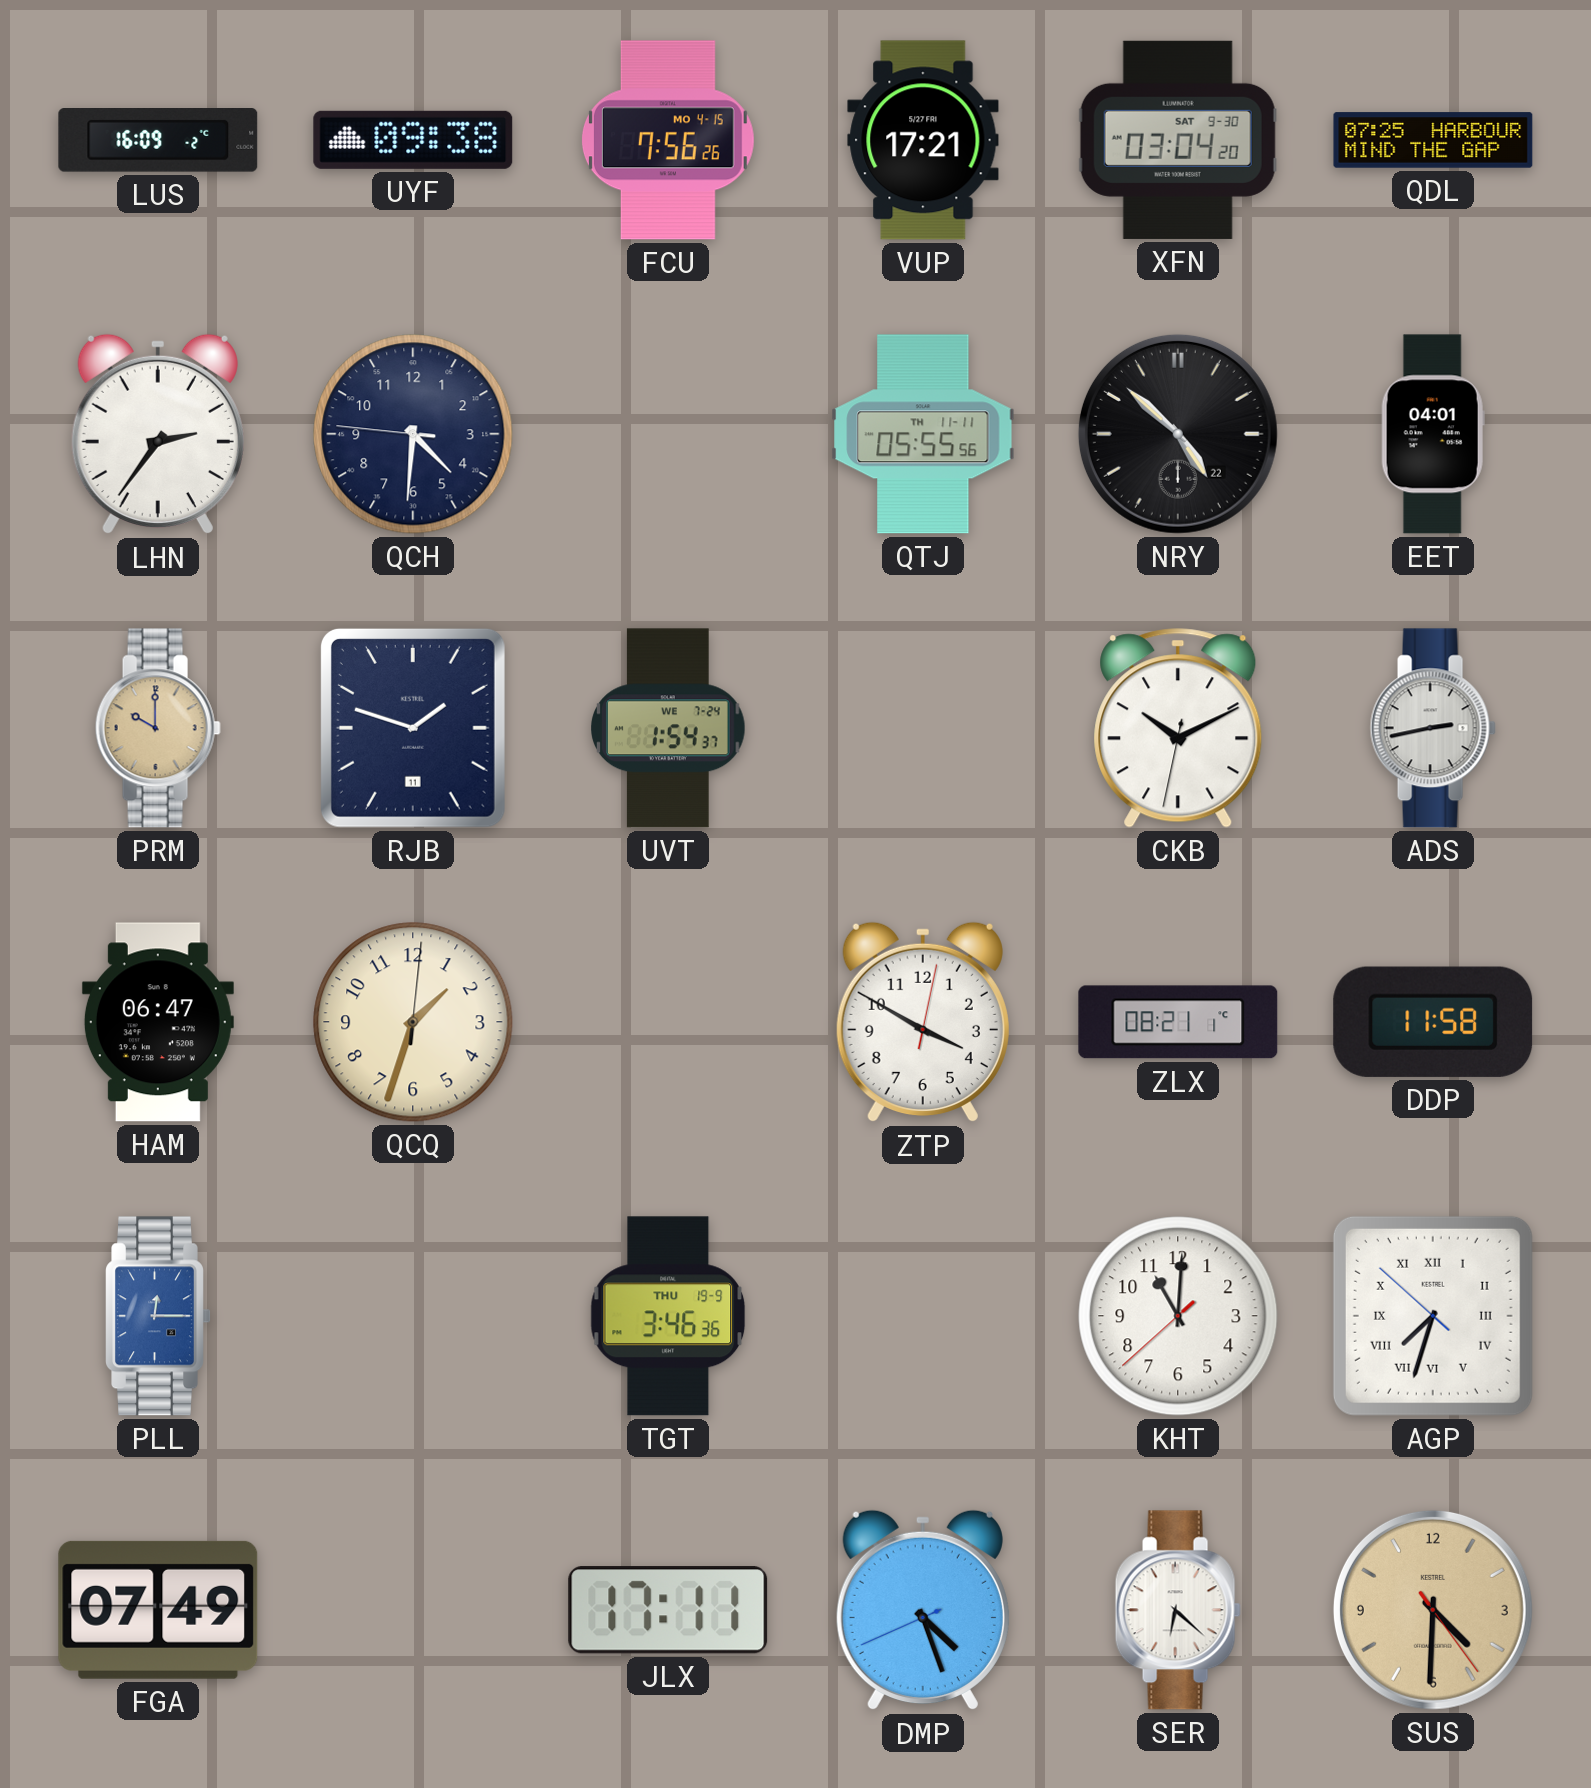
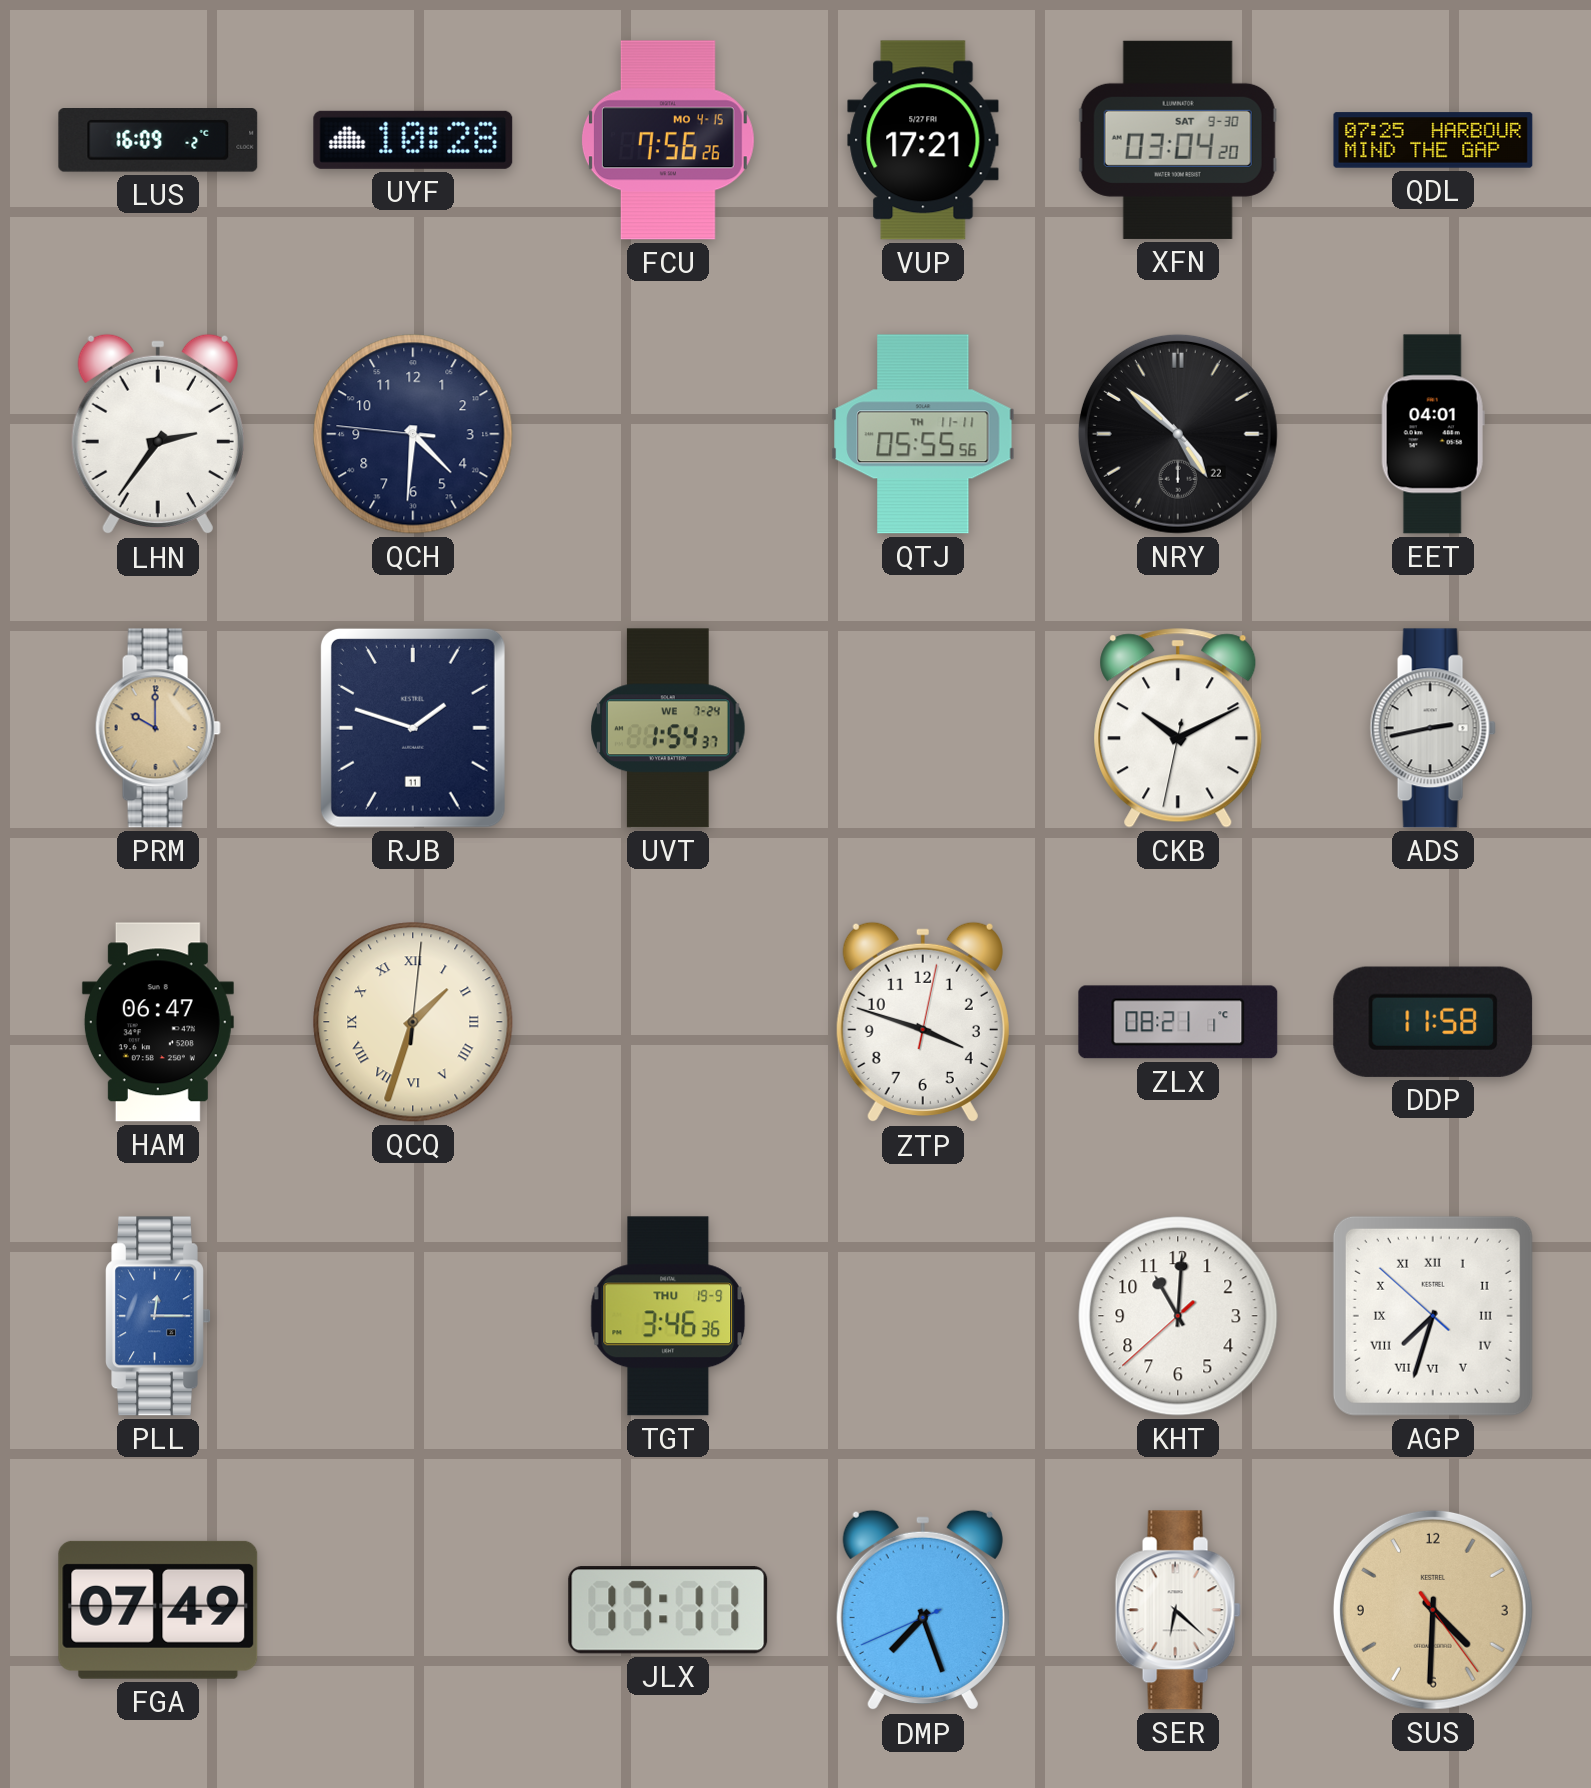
UYF: 09:38 -> 10:28
QCQ numerals: Arabic -> Roman
ZTP: 3:50 -> 3:48
DMP: 4:26 -> 7:26
